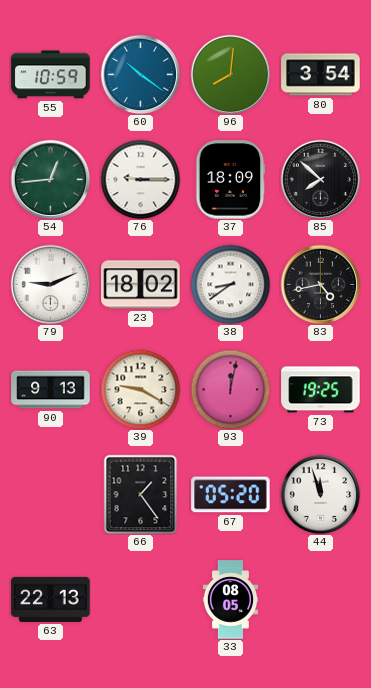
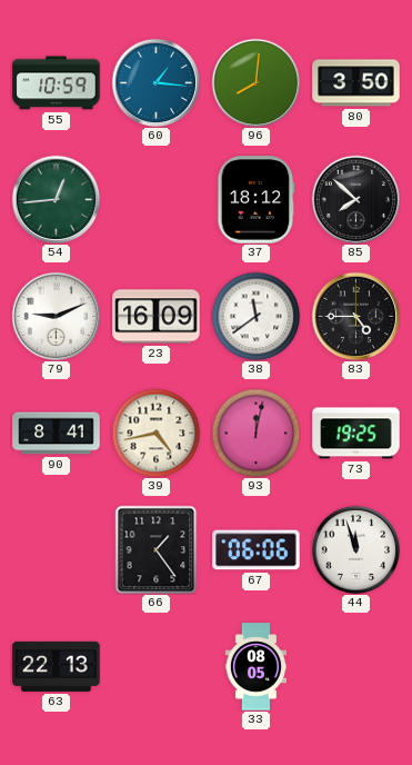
60: 10:21 -> 1:16
80: 3:54 -> 3:50
76: 9:15 -> none
37: 18:09 -> 18:12
23: 18:02 -> 16:09
38: 8:39 -> 11:39
83: 4:43 -> 4:45
90: 9:13 -> 8:41
39: 9:20 -> 4:43
67: 05:20 -> 06:06
